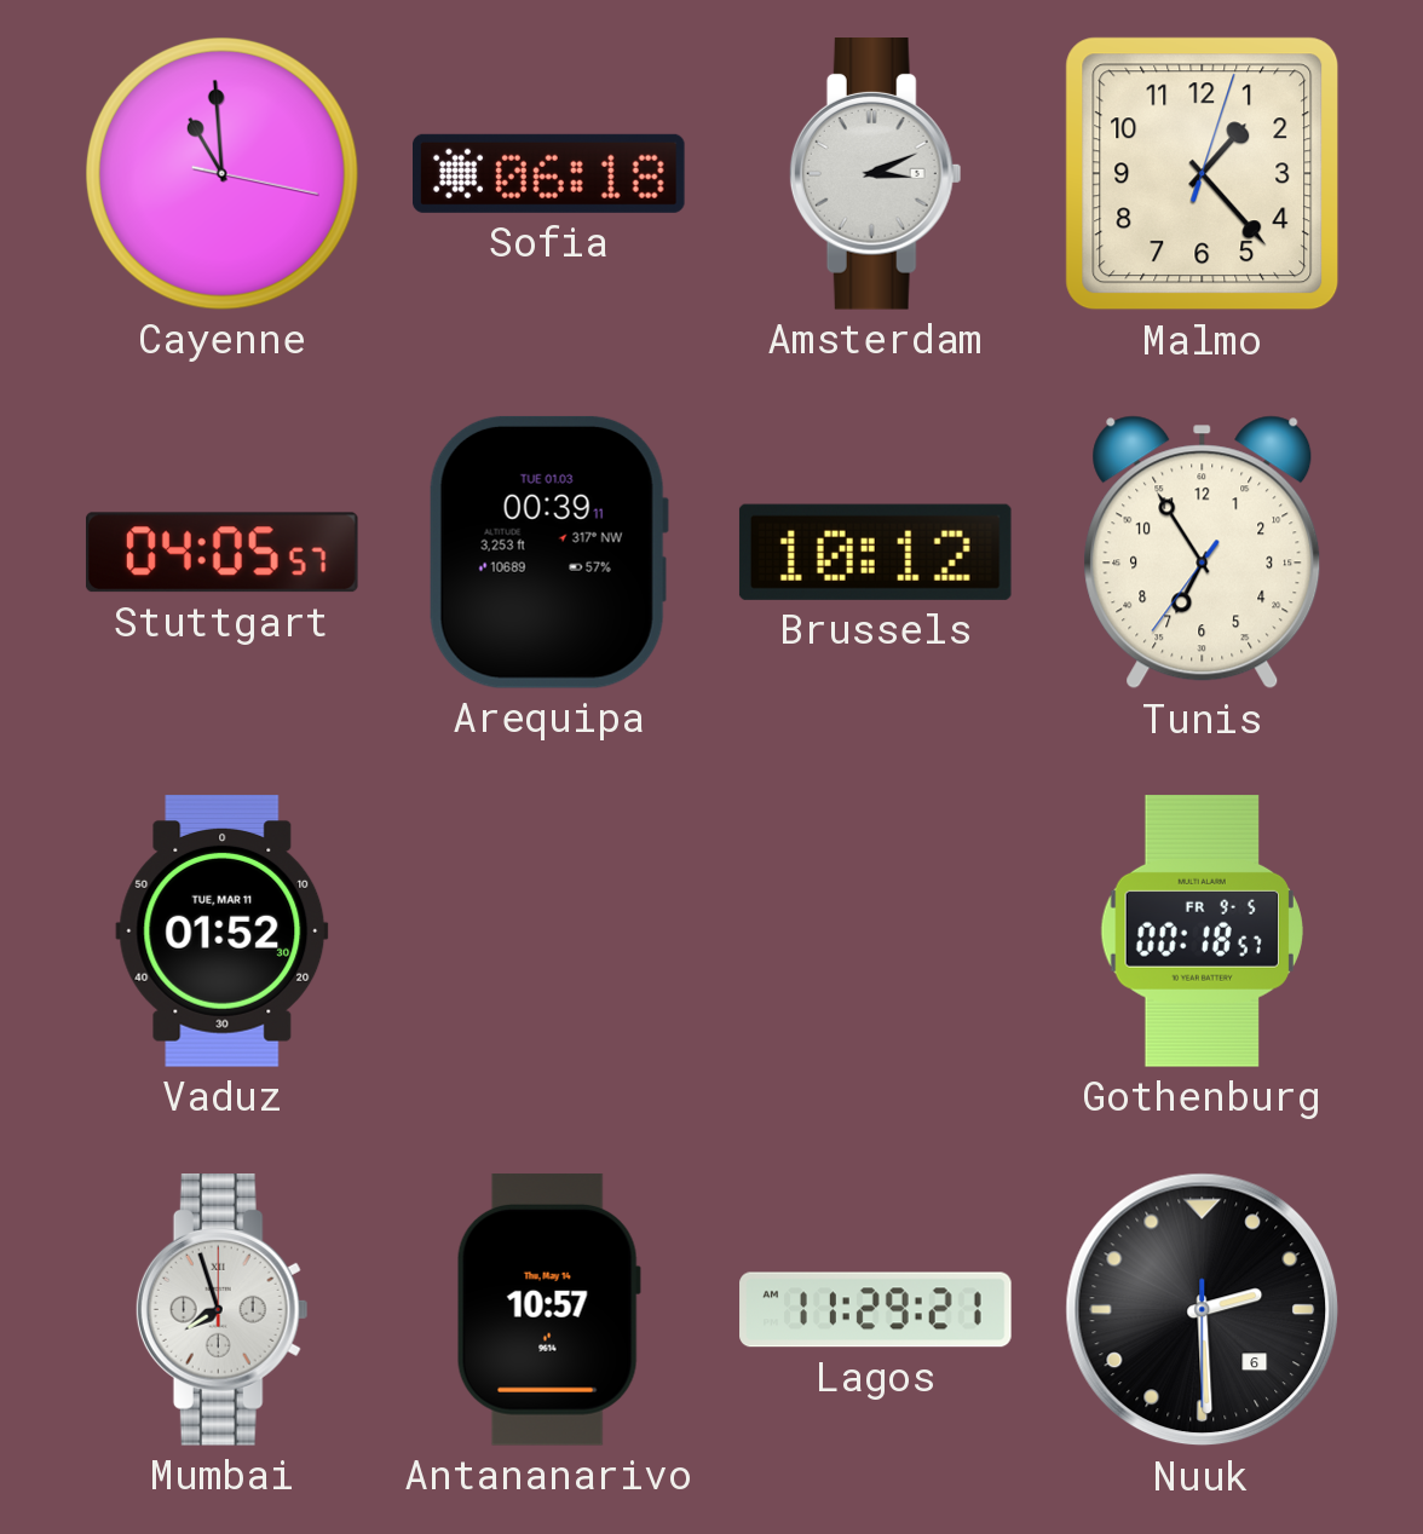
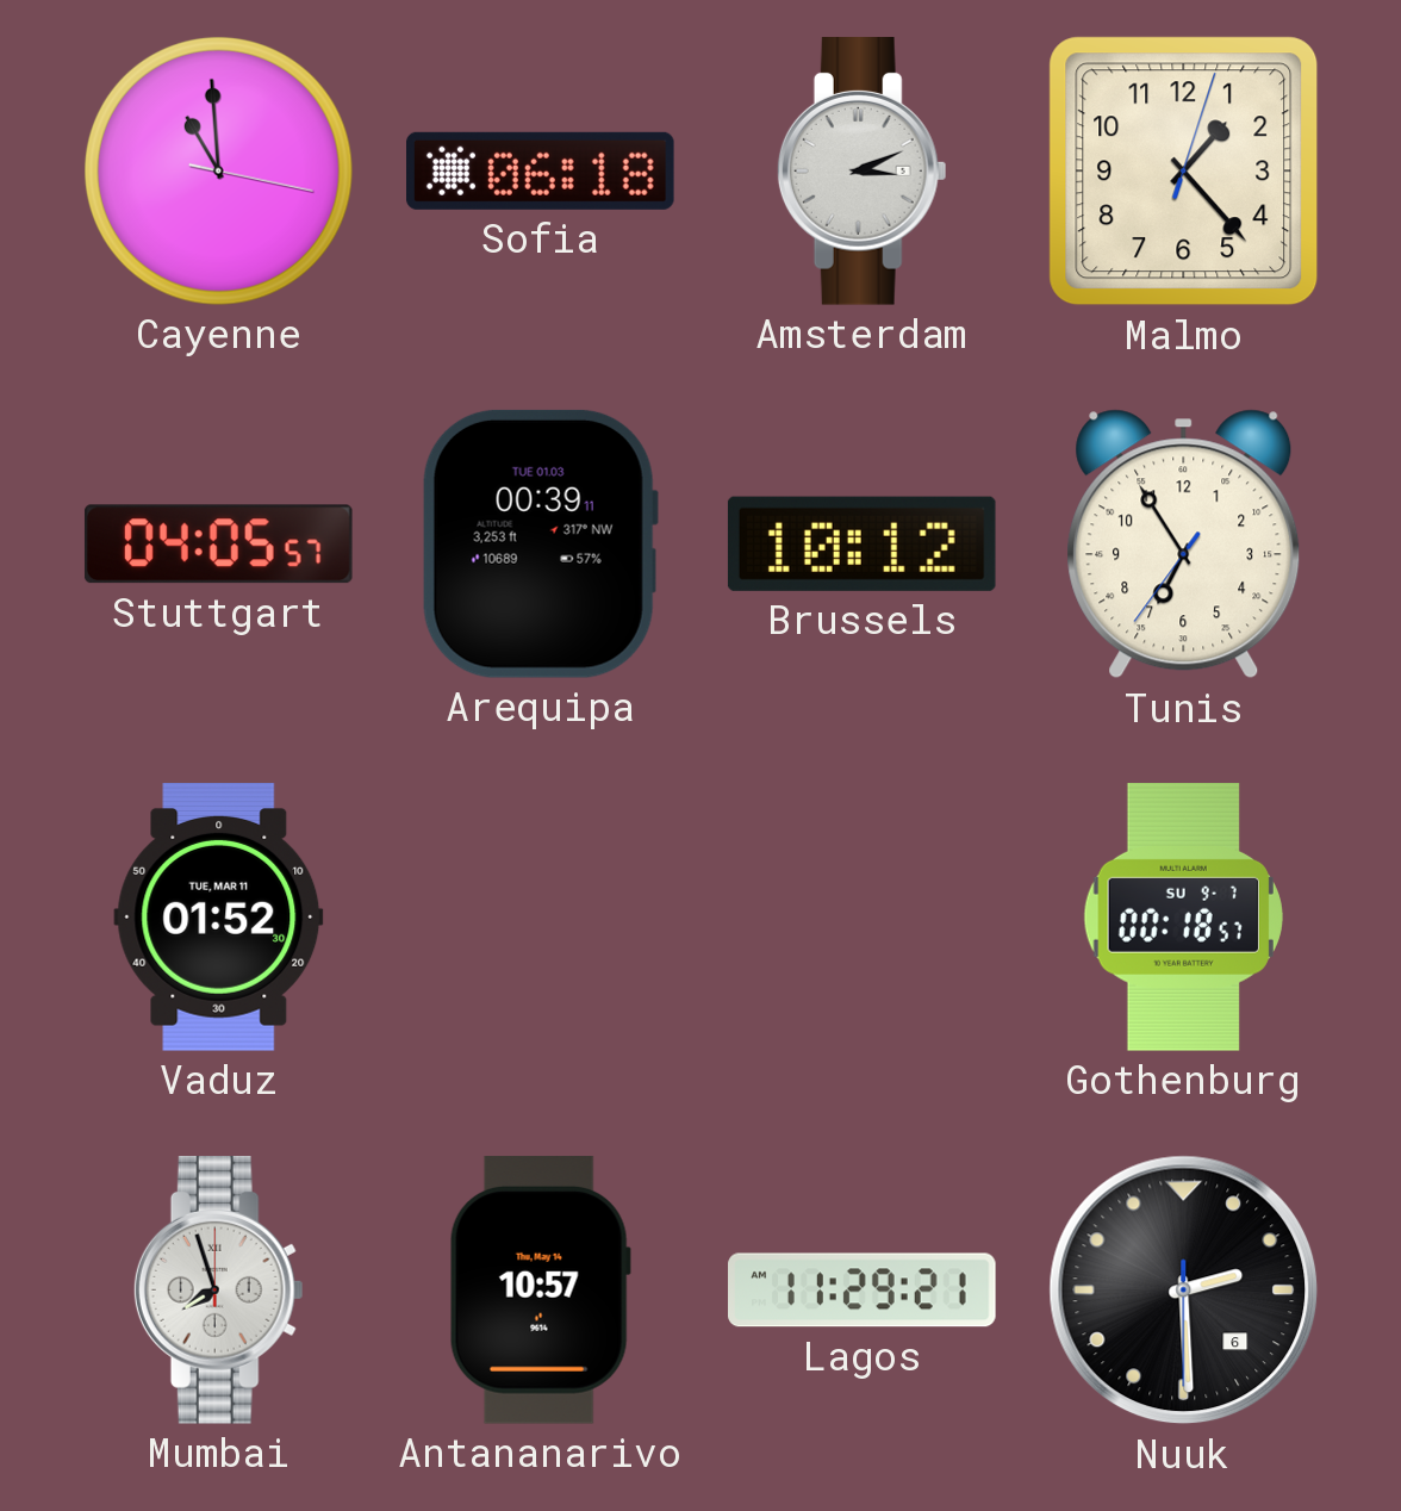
Gothenburg date: FR 9-5 -> SU 9-7
